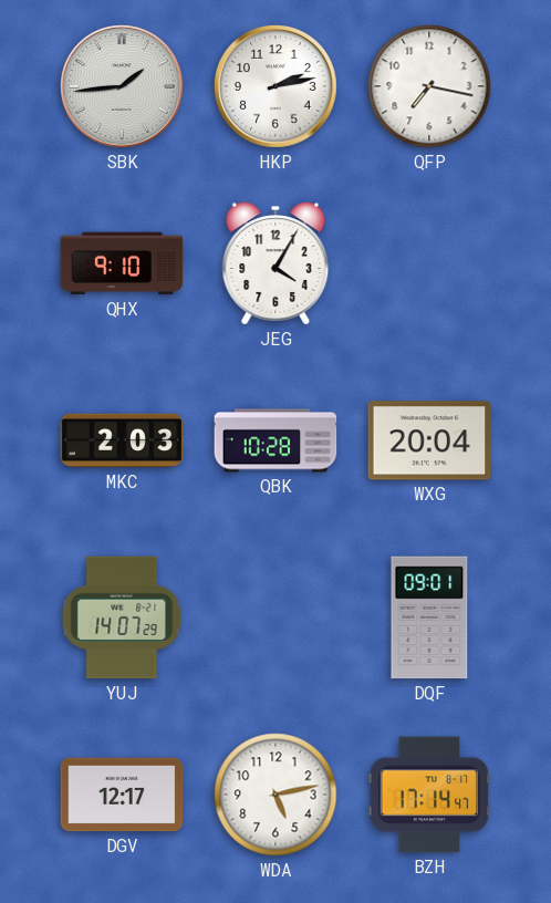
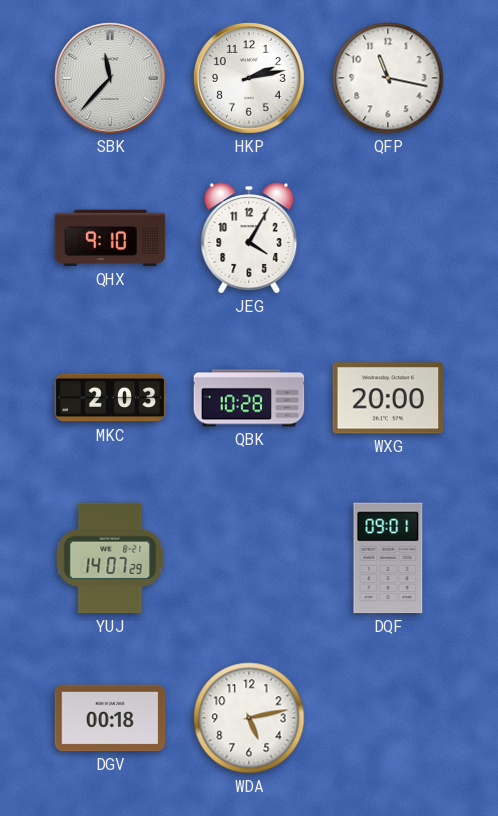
SBK: 1:44 -> 11:37
QFP: 7:17 -> 11:17
WXG: 20:04 -> 20:00
DGV: 12:17 -> 00:18
BZH: 17:14 -> none
